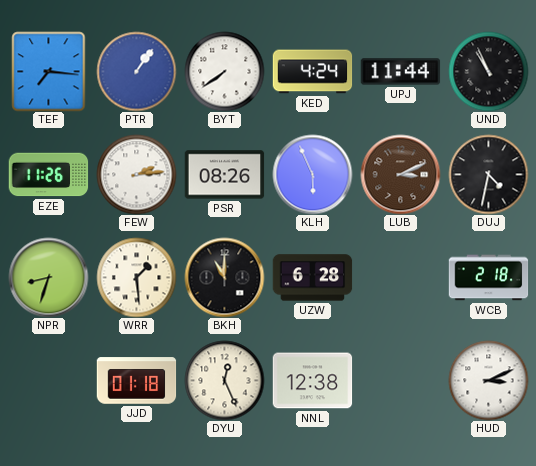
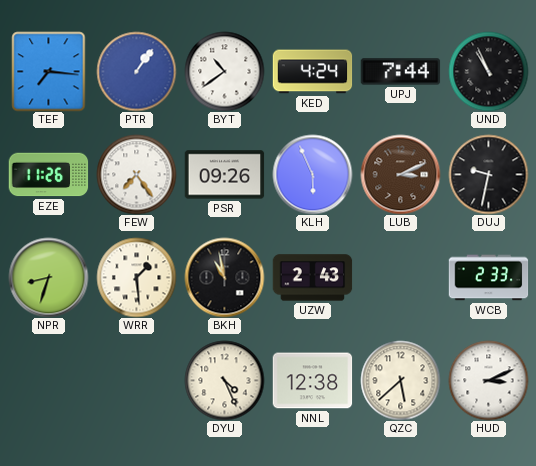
BYT: 7:39 -> 10:39
UPJ: 11:44 -> 7:44
FEW: 2:14 -> 7:24
PSR: 08:26 -> 09:26
DUJ: 4:32 -> 9:32
BKH: 11:00 -> 10:58
UZW: 6:28 -> 2:43
WCB: 2:18 -> 2:33
JJD: 01:18 -> none
DYU: 12:26 -> 4:26
QZC: none -> 5:38
